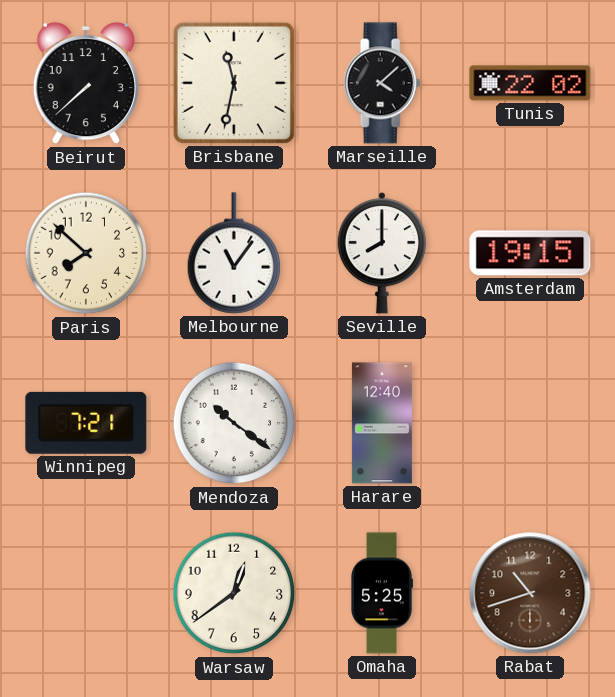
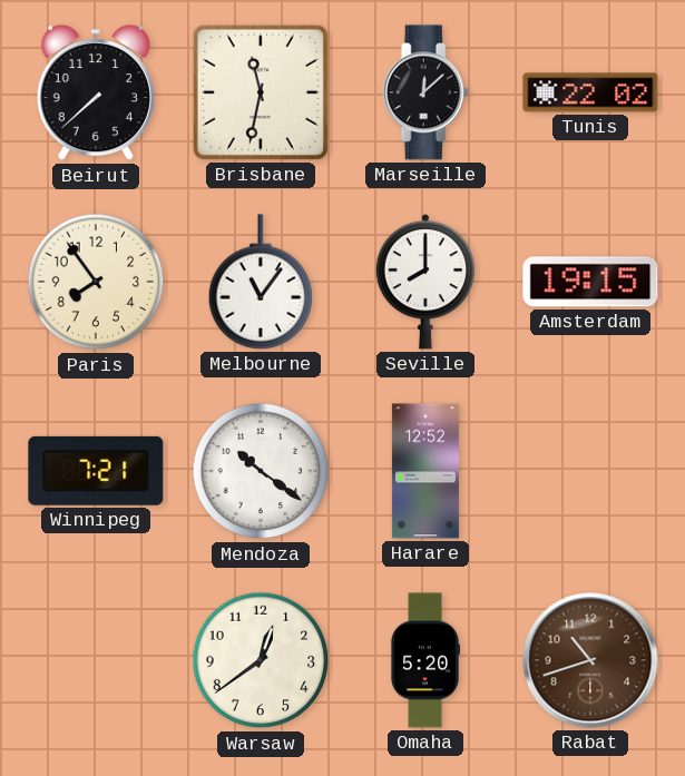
Marseille: 4:08 -> 12:08
Paris: 7:52 -> 7:54
Harare: 12:40 -> 12:52
Omaha: 5:25 -> 5:20
